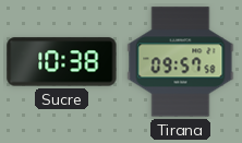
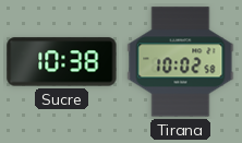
Tirana: 09:57 -> 10:02
